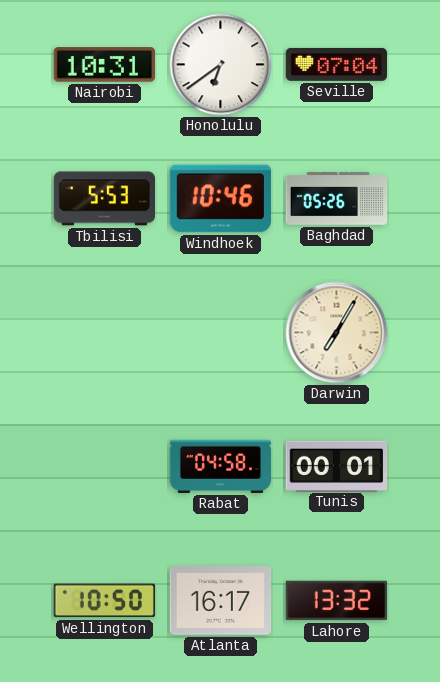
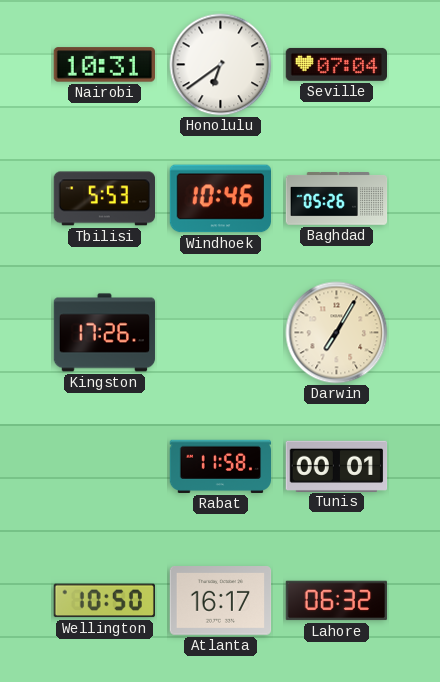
Kingston: none -> 17:26
Rabat: 04:58 -> 11:58
Lahore: 13:32 -> 06:32
